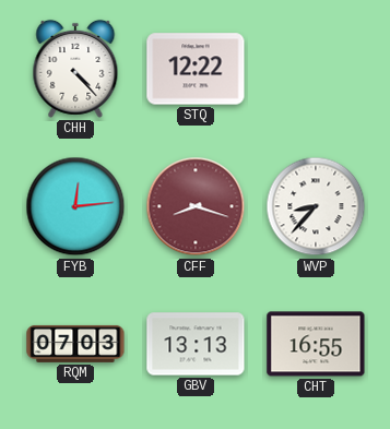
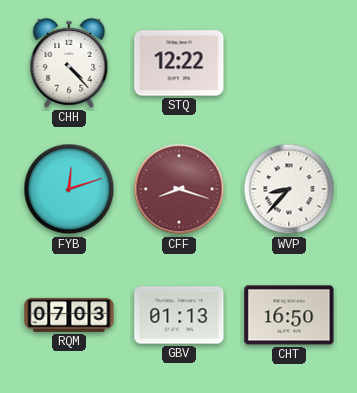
FYB: 12:14 -> 12:12
GBV: 13:13 -> 01:13
CHT: 16:55 -> 16:50
